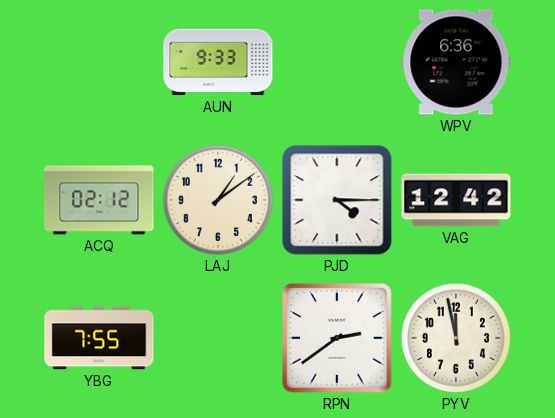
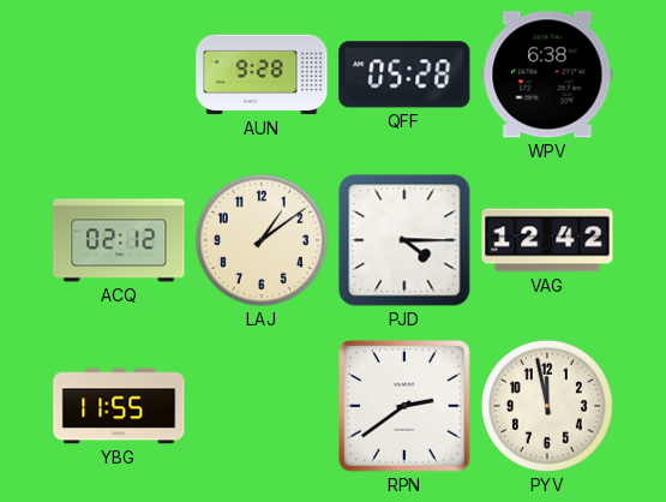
AUN: 9:33 -> 9:28
QFF: none -> 05:28
WPV: 6:36 -> 6:38
YBG: 7:55 -> 11:55
